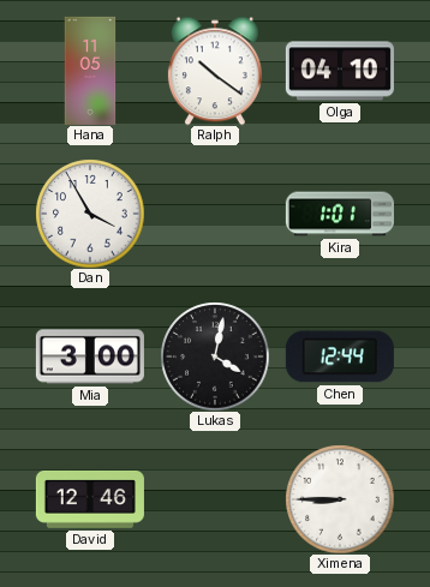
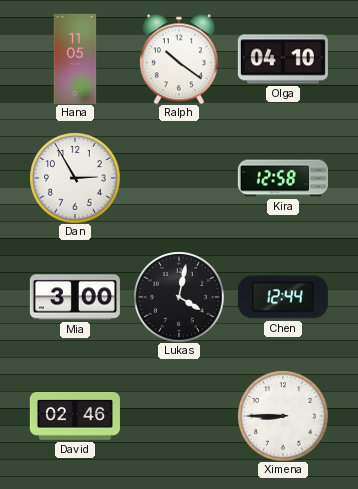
Dan: 3:55 -> 2:55
Kira: 1:01 -> 12:58
David: 12:46 -> 02:46
